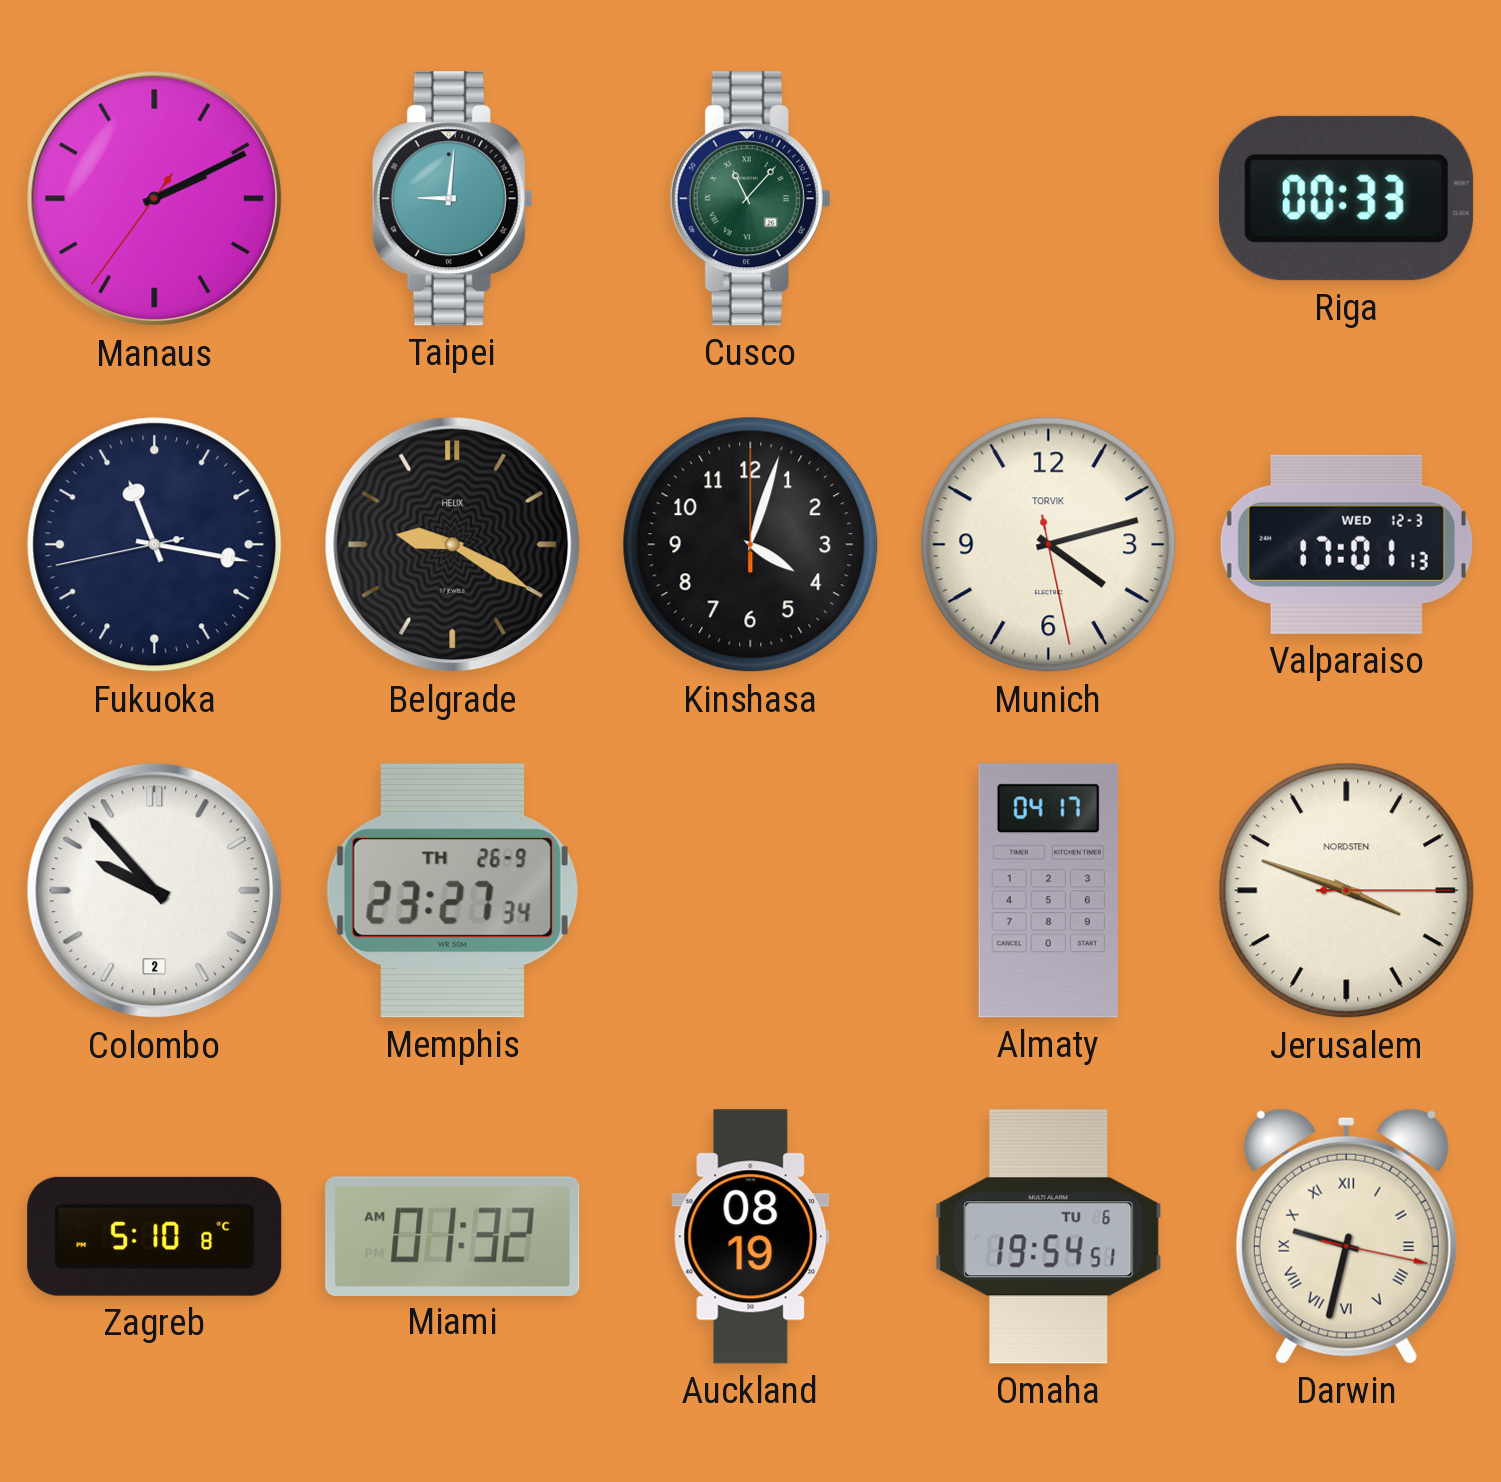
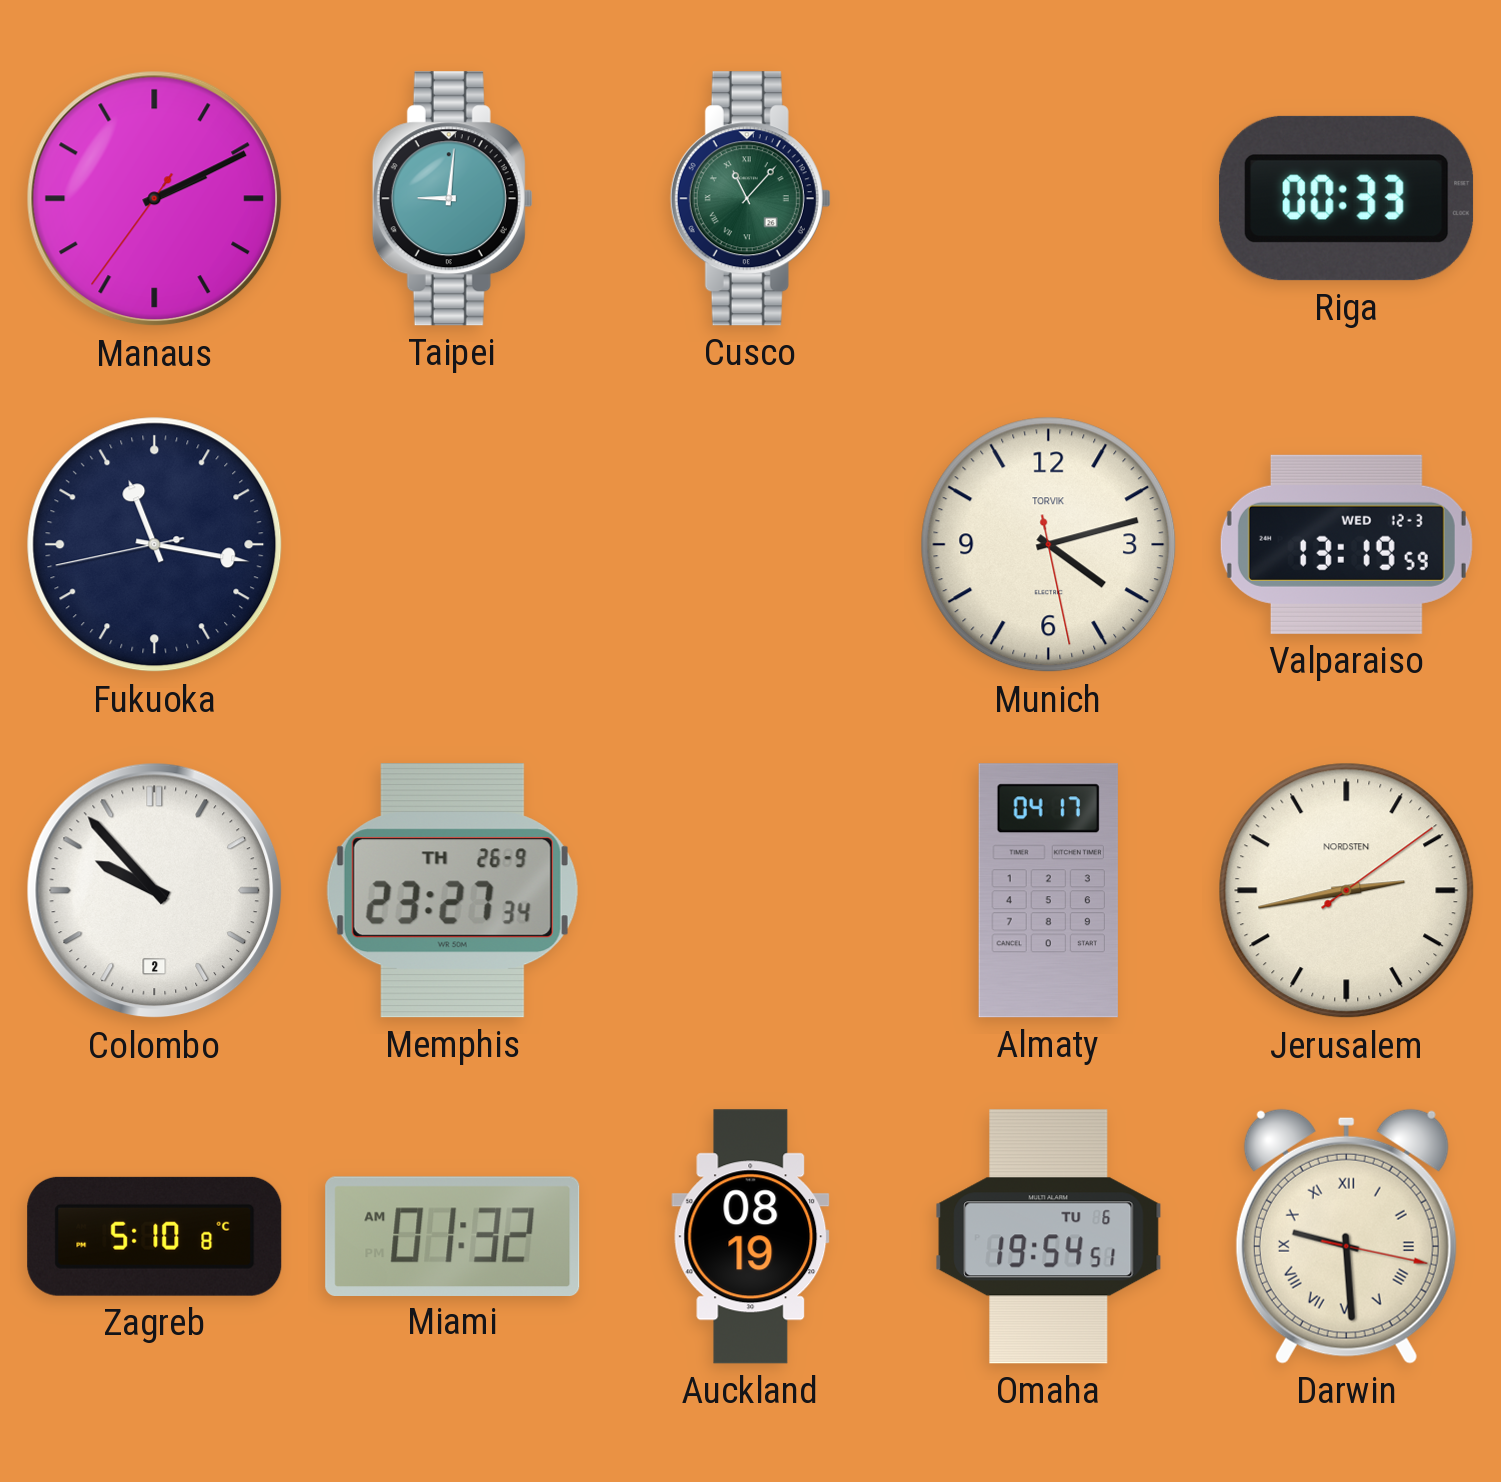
Belgrade: 9:20 -> none
Kinshasa: 4:03 -> none
Valparaiso: 17:01 -> 13:19
Jerusalem: 3:48 -> 2:43
Darwin: 9:32 -> 9:29
